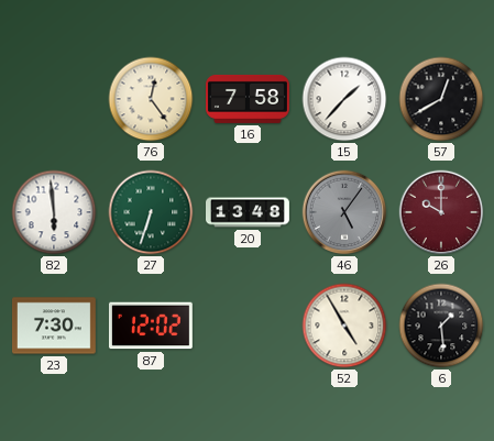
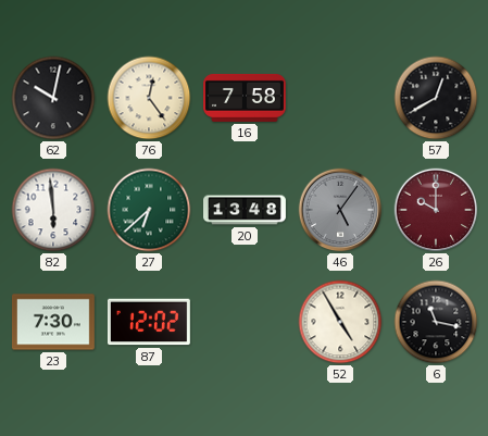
62: none -> 10:02
15: 1:37 -> none
27: 6:33 -> 6:38
6: 1:29 -> 11:17
